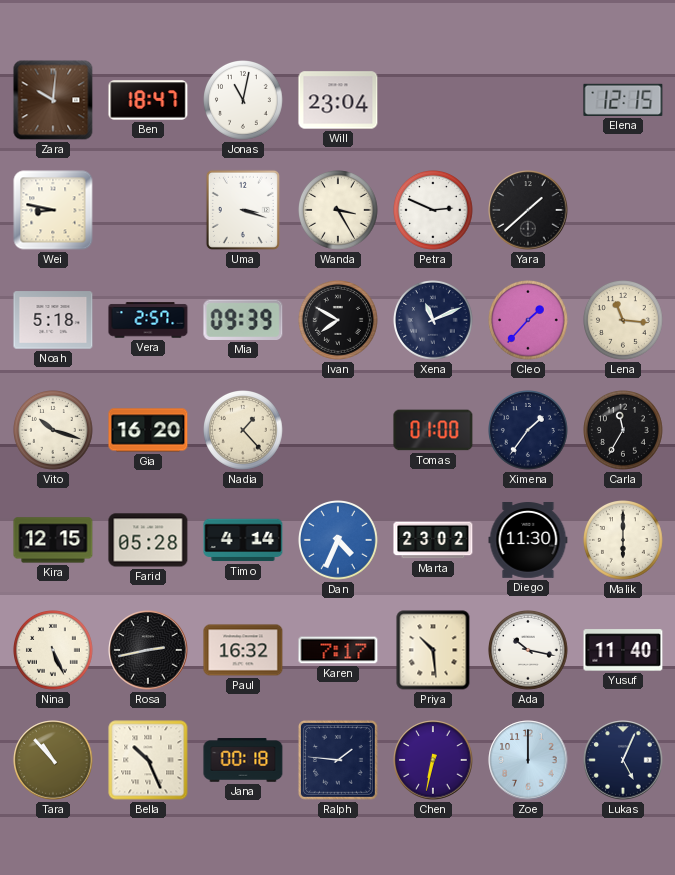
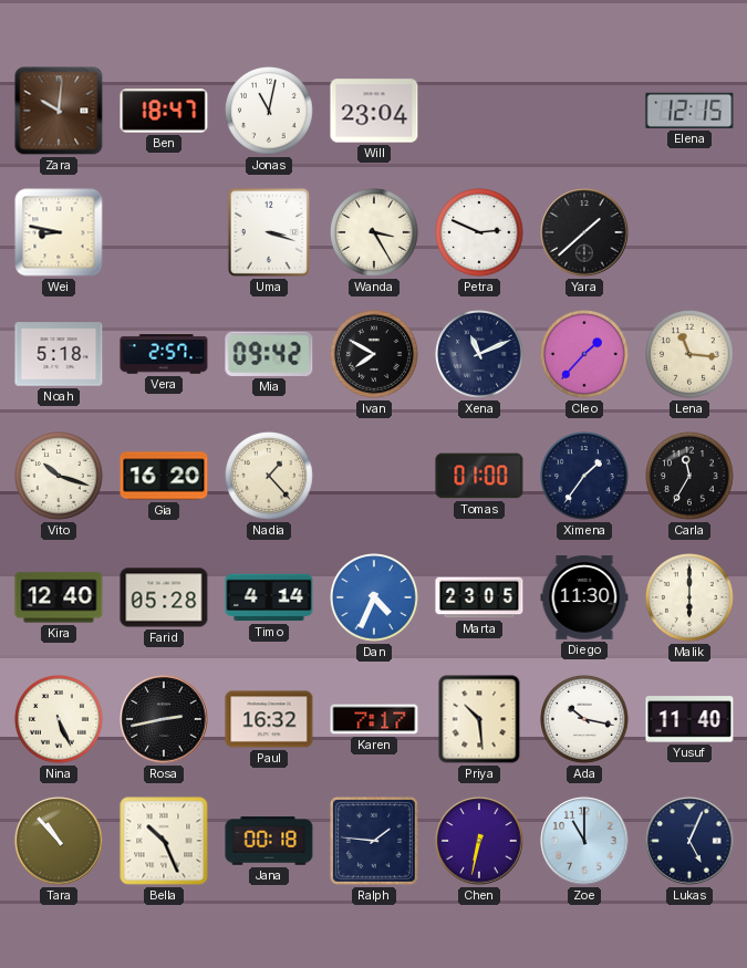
Mia: 09:39 -> 09:42
Kira: 12:15 -> 12:40
Marta: 23:02 -> 23:05
Zoe: 12:00 -> 11:00
